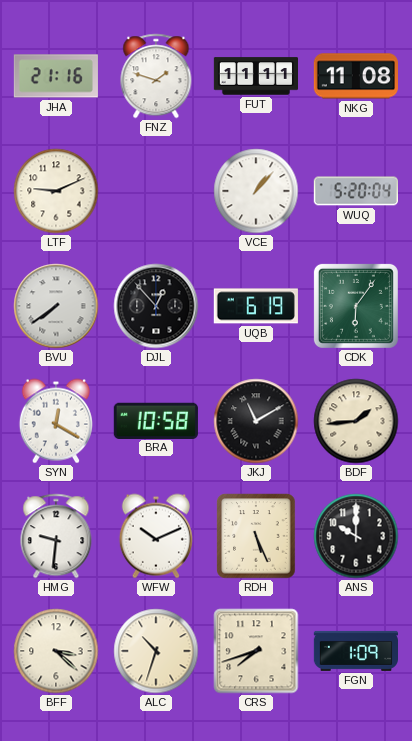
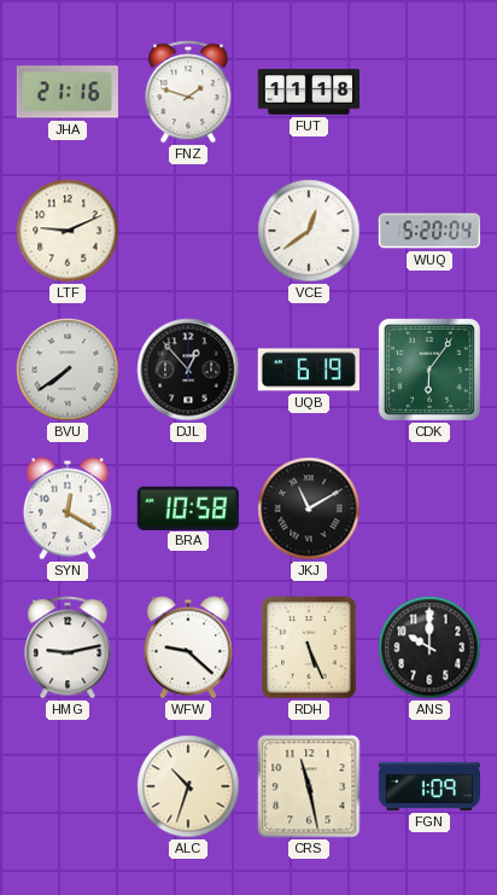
FUT: 11:11 -> 11:18
NKG: 11:08 -> none
VCE: 1:07 -> 12:39
BDF: 1:44 -> none
HMG: 9:31 -> 9:13
WFW: 10:11 -> 9:22
BFF: 3:22 -> none
CRS: 7:42 -> 11:28
